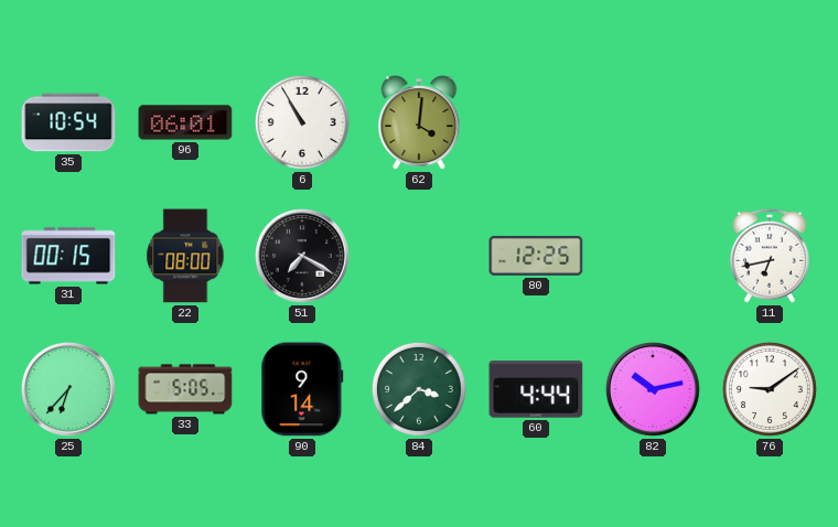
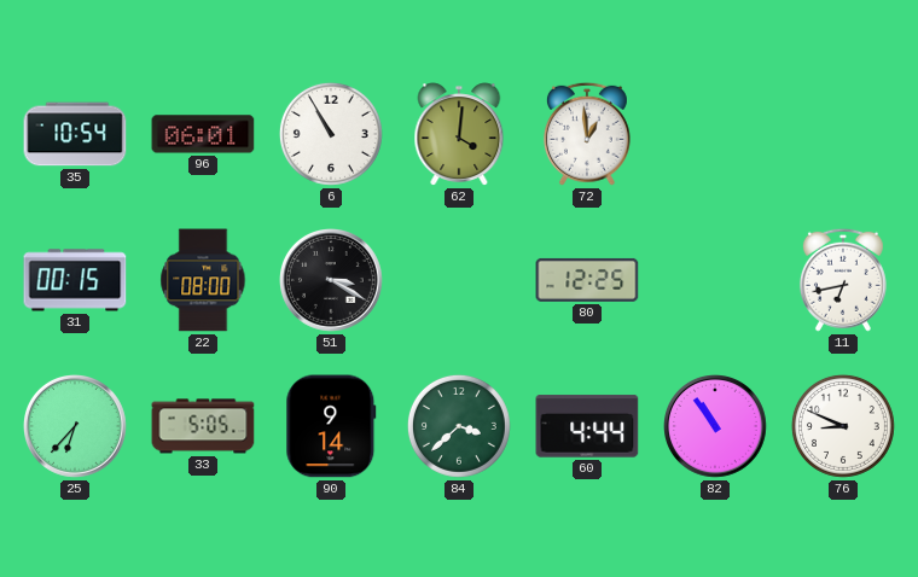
72: none -> 12:59
51: 7:20 -> 3:20
82: 10:13 -> 10:54
76: 9:09 -> 8:49
